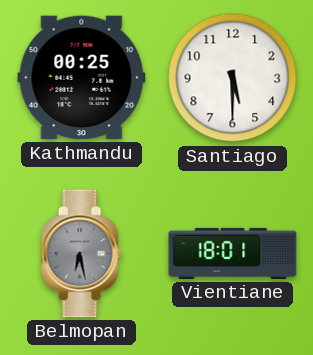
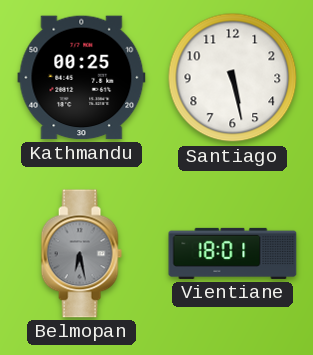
Santiago: 5:30 -> 5:28
